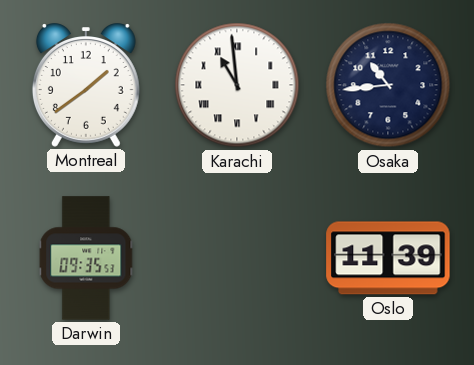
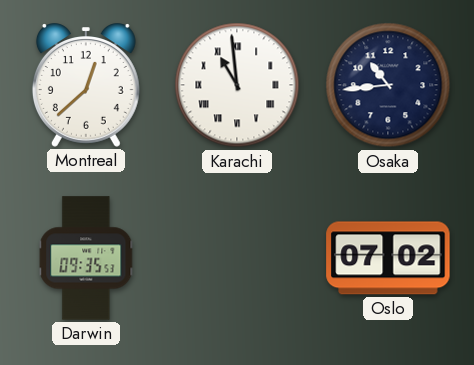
Montreal: 1:39 -> 12:38
Oslo: 11:39 -> 07:02
